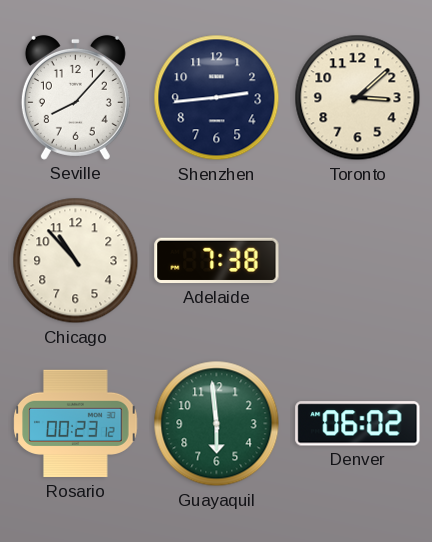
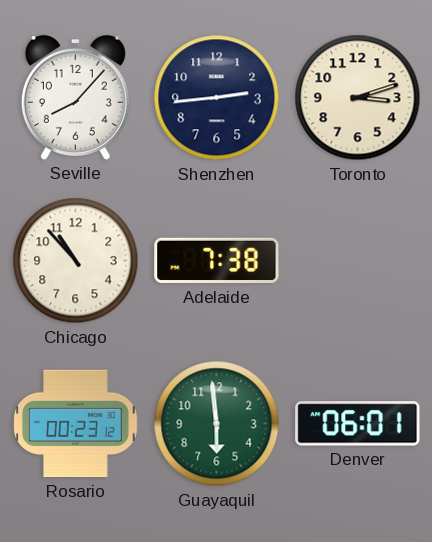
Toronto: 3:08 -> 3:12
Denver: 06:02 -> 06:01
